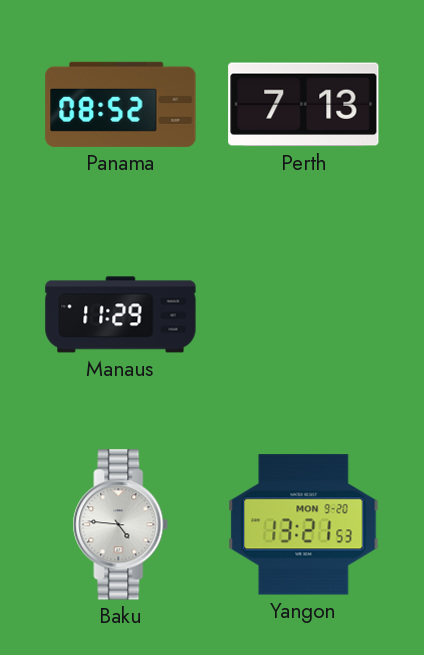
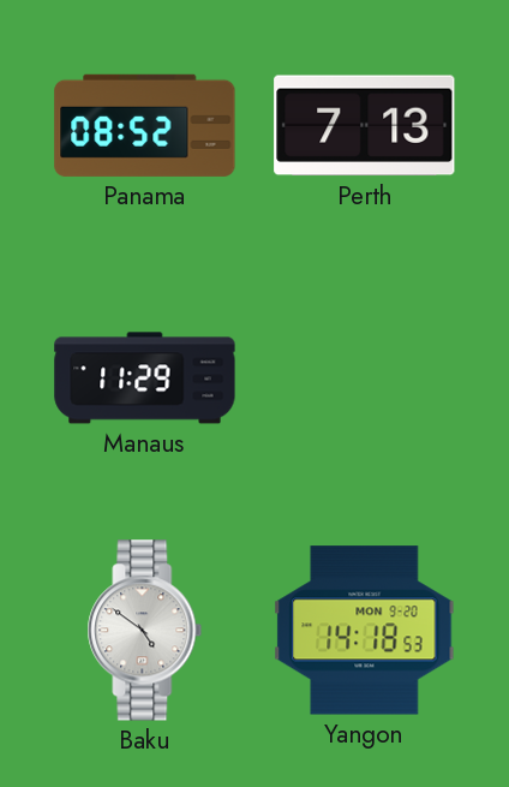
Baku: 4:46 -> 4:51
Yangon: 13:21 -> 14:18
